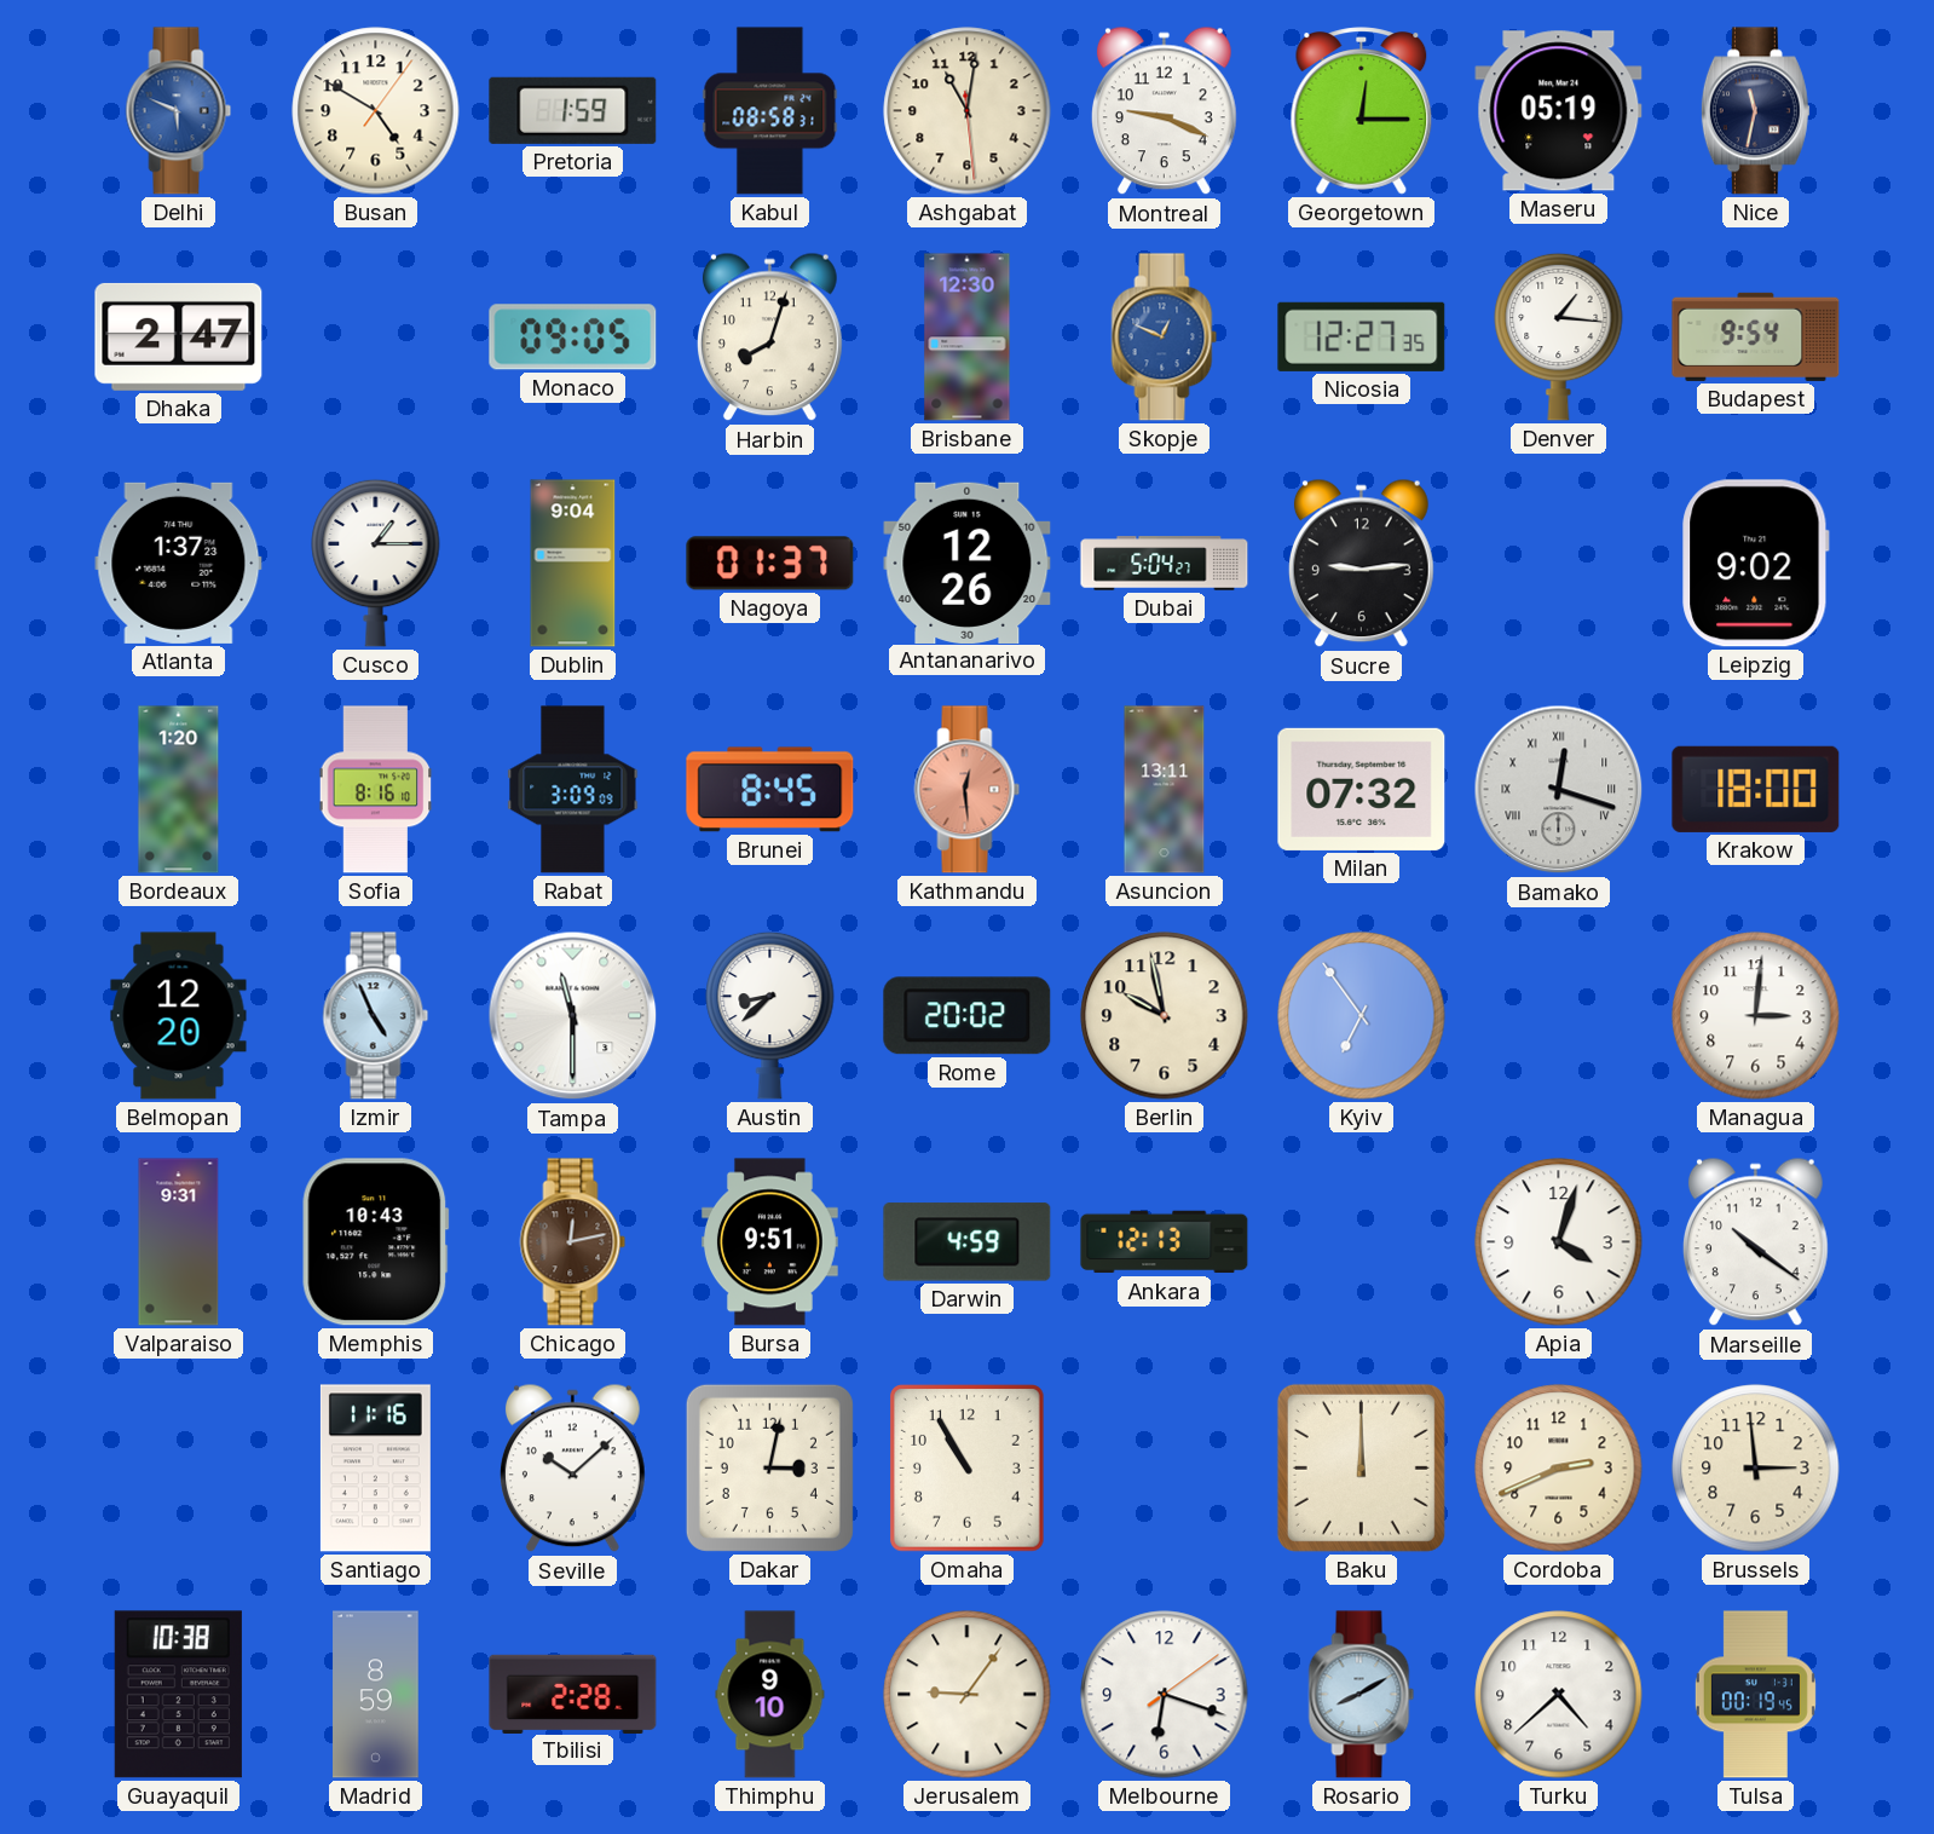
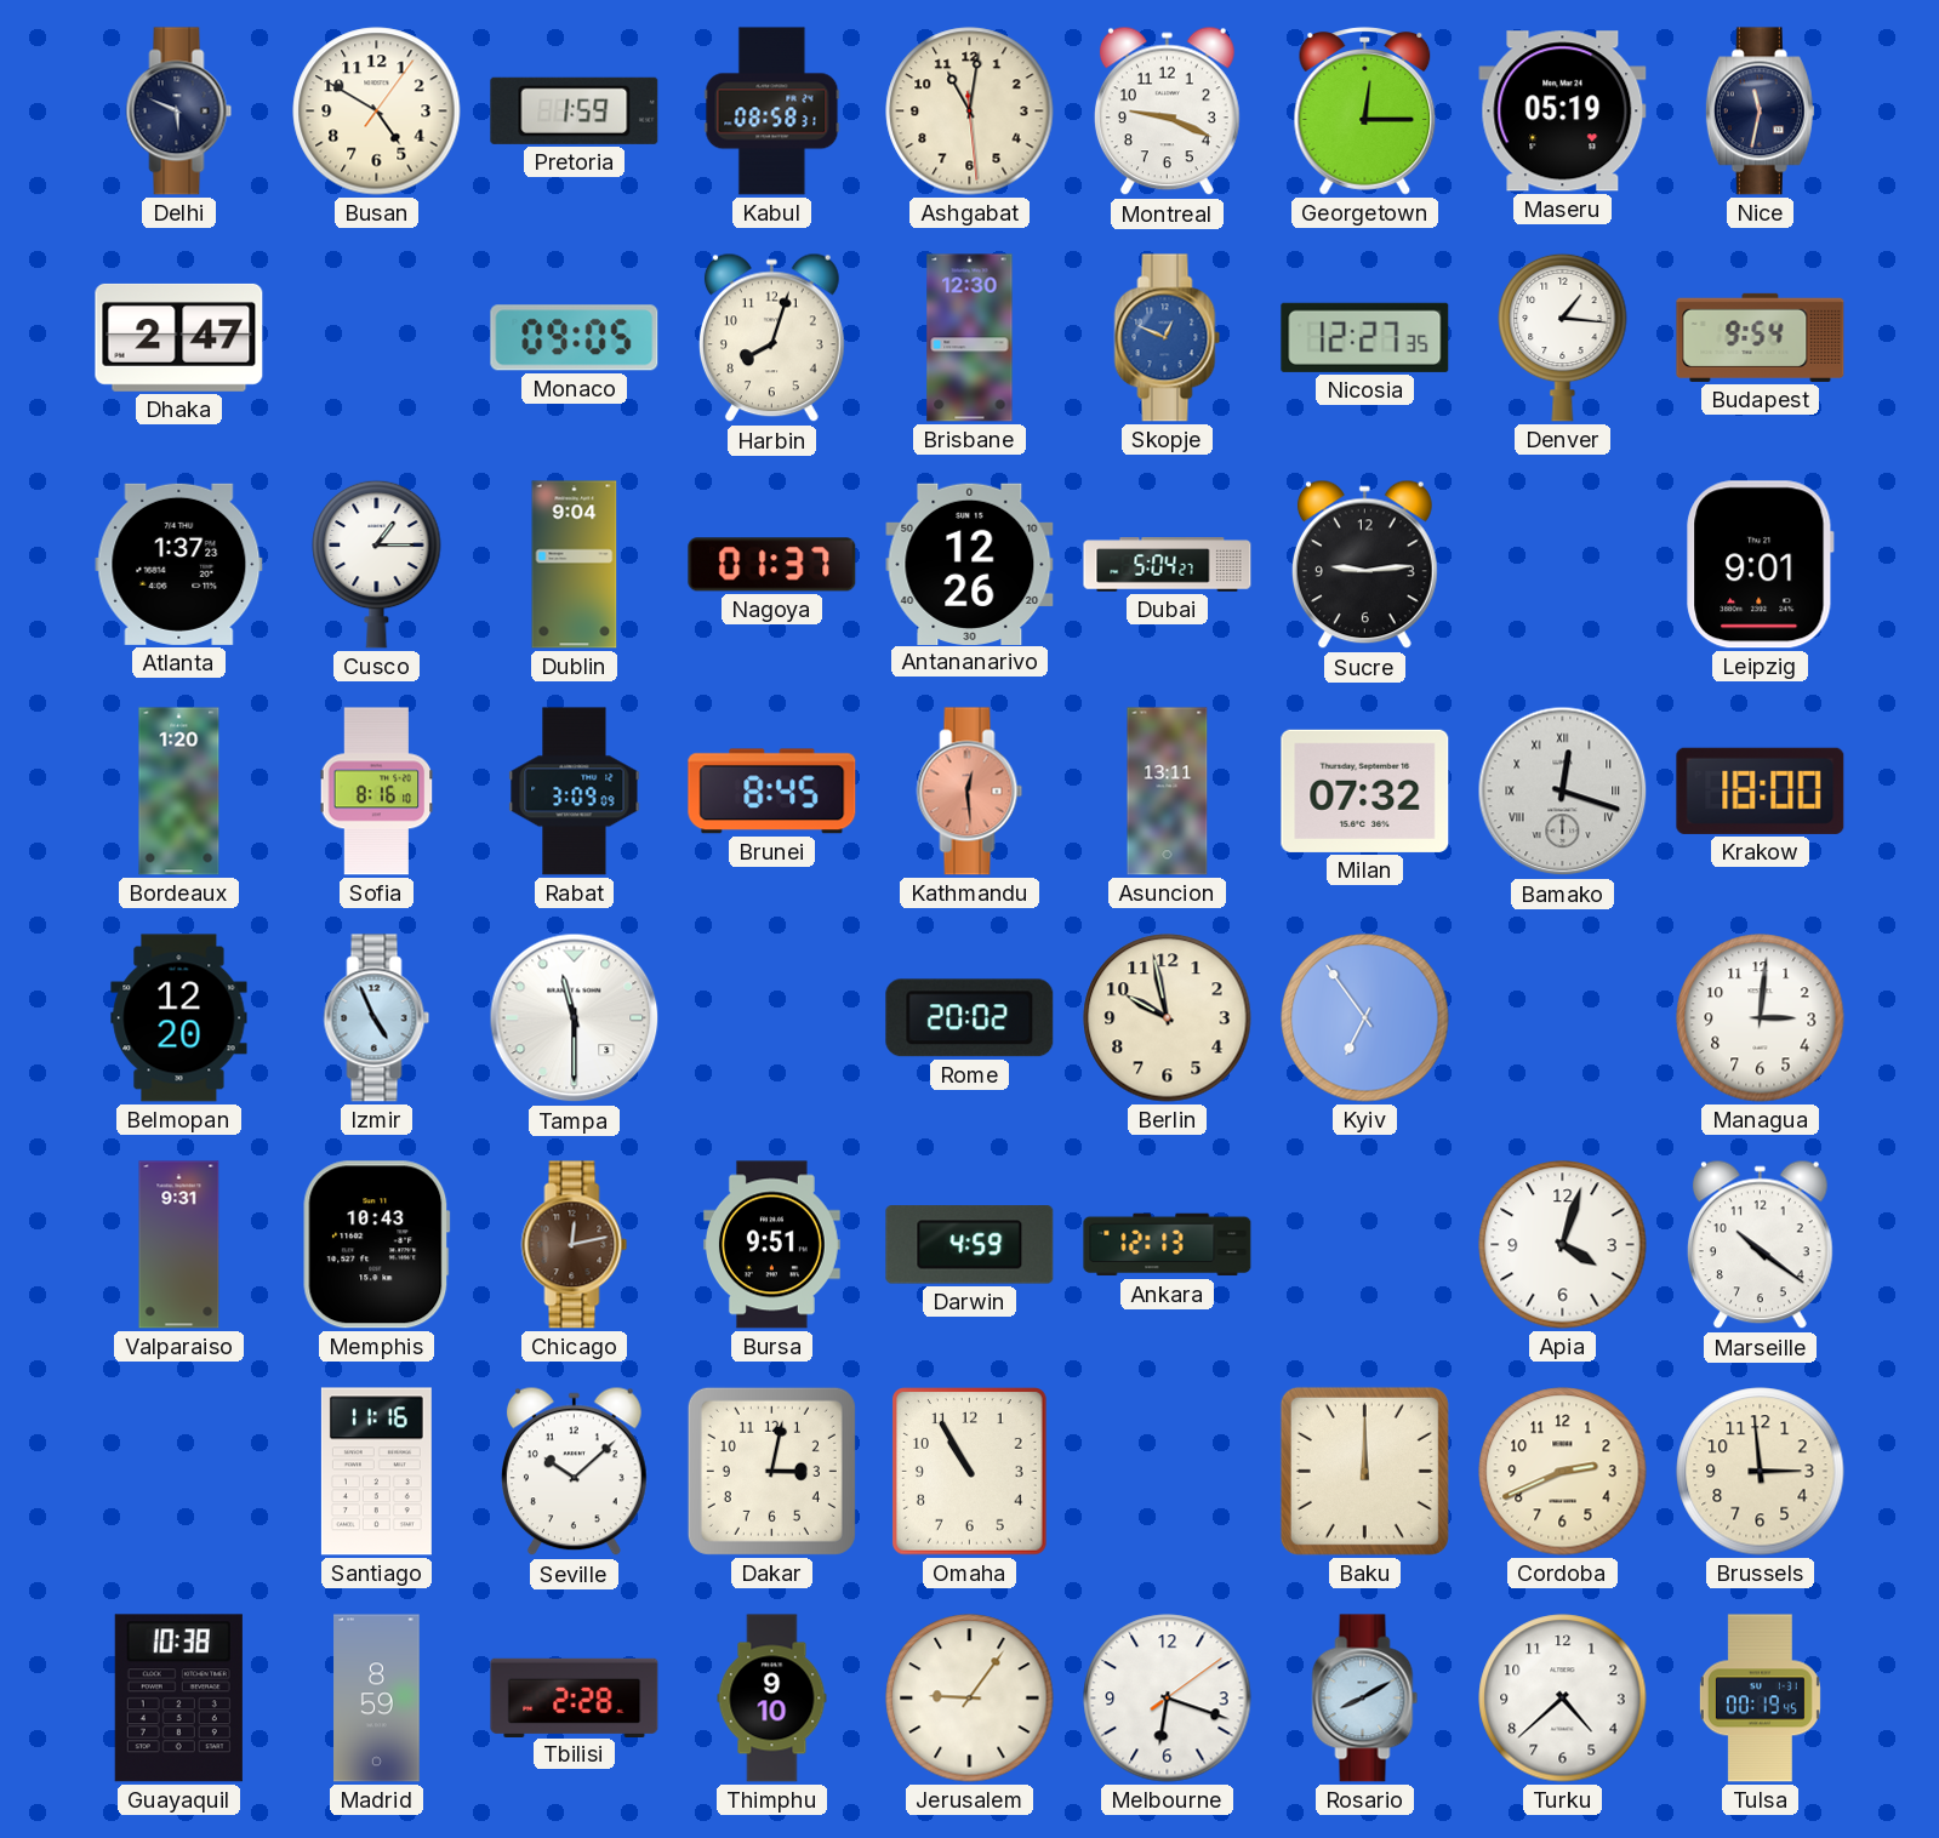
Delhi dial: blue -> navy
Leipzig: 9:02 -> 9:01
Austin: 8:38 -> none
